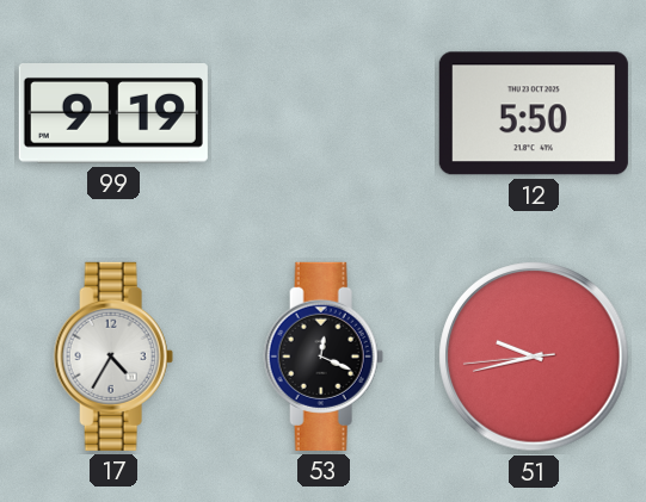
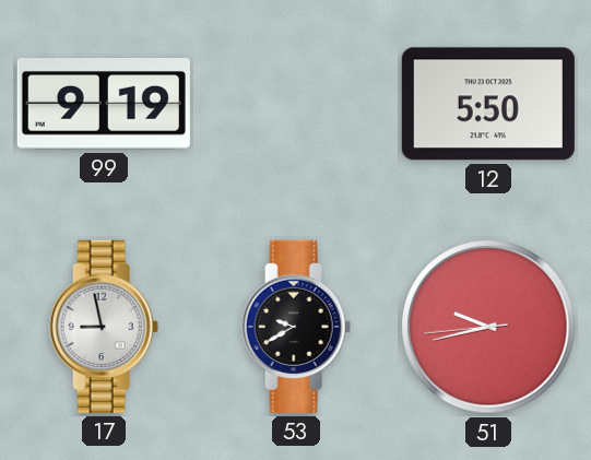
17: 4:35 -> 8:58
53: 12:19 -> 9:40
